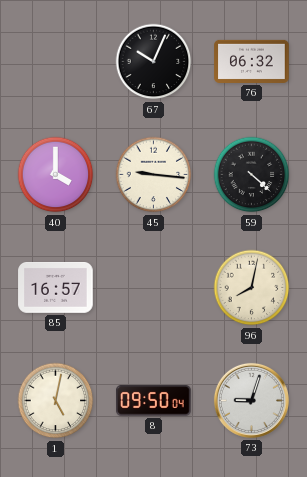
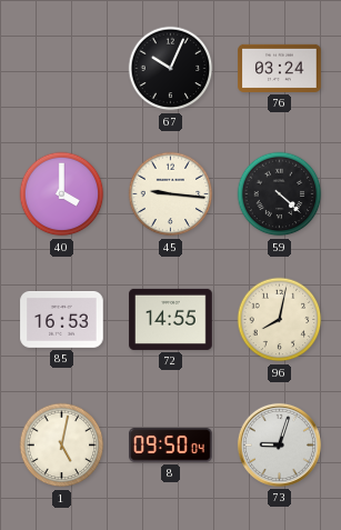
76: 06:32 -> 03:24
85: 16:57 -> 16:53
72: none -> 14:55
